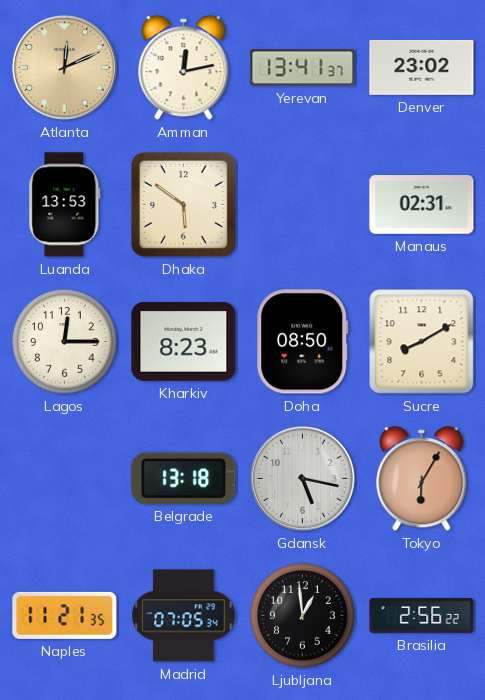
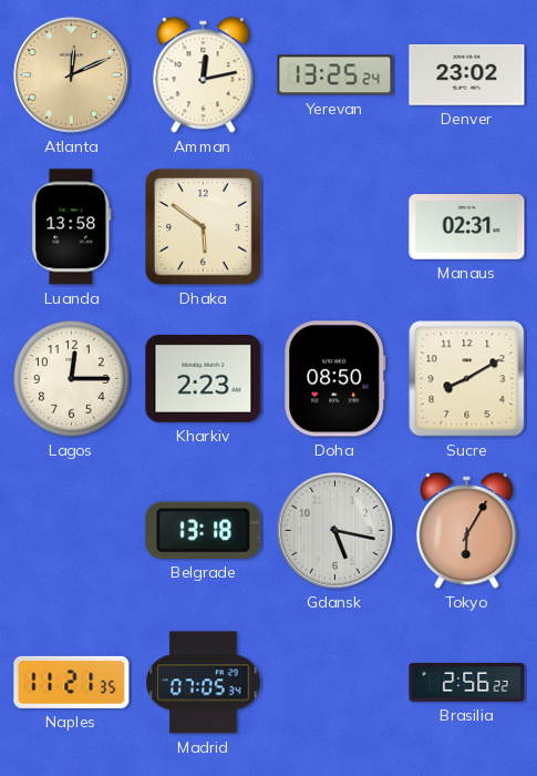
Yerevan: 13:41 -> 13:25
Luanda: 13:53 -> 13:58
Kharkiv: 8:23 -> 2:23
Ljubljana: 12:59 -> none
